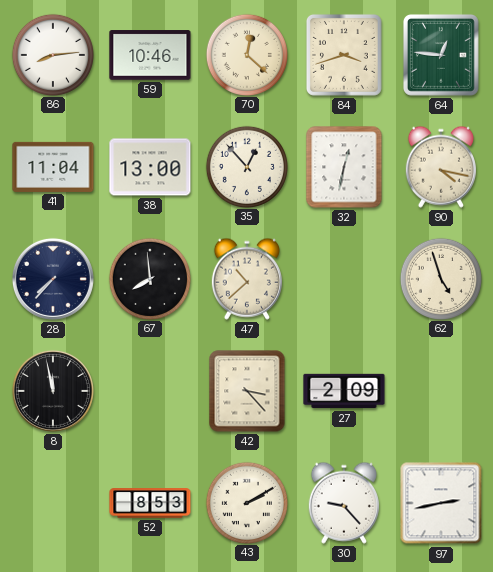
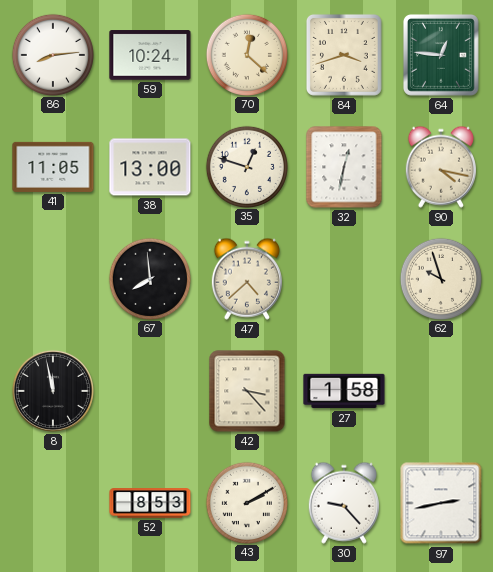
59: 10:46 -> 10:24
41: 11:04 -> 11:05
35: 12:53 -> 12:48
28: 7:37 -> none
47: 10:38 -> 4:38
62: 4:57 -> 9:57
27: 2:09 -> 1:58
